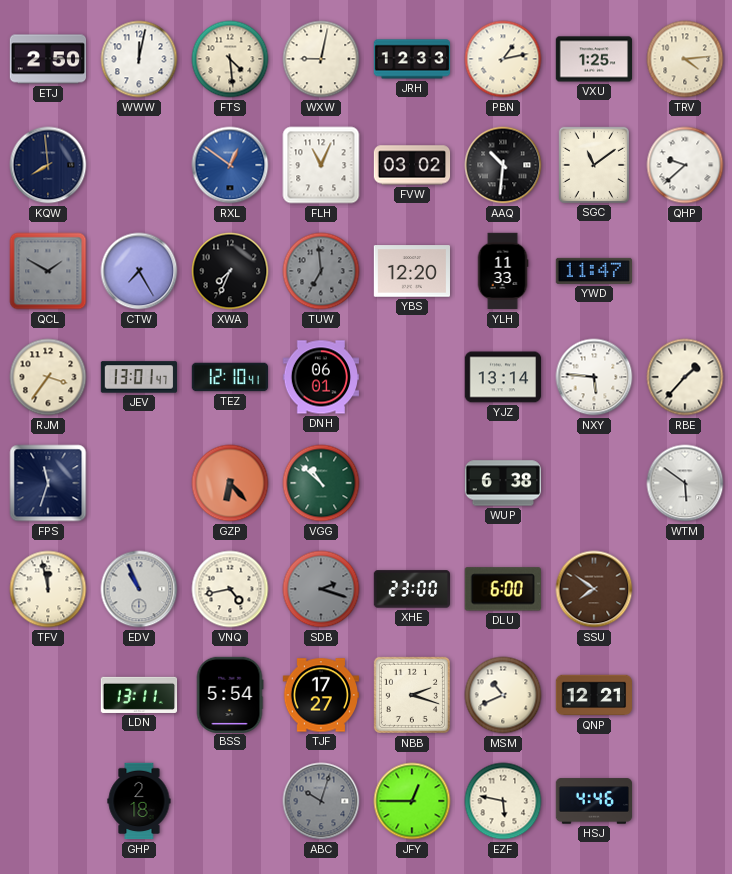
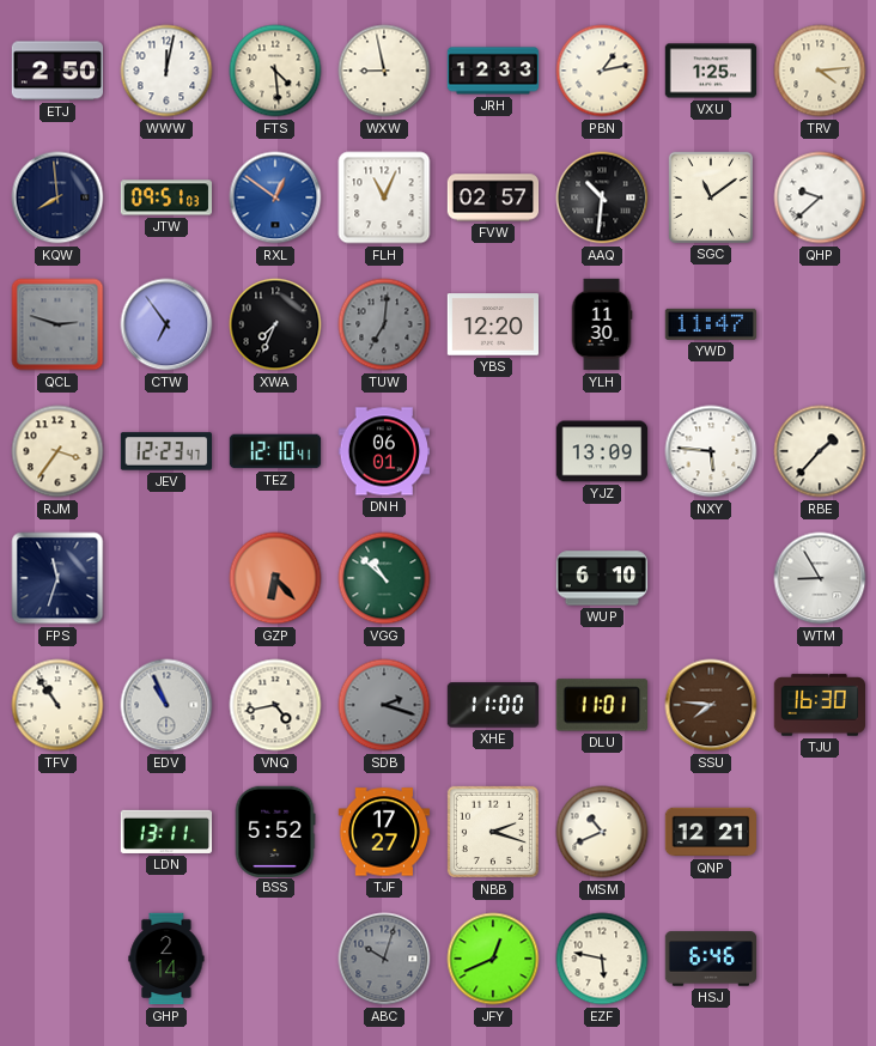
WXW: 9:02 -> 8:58
JTW: none -> 09:51
FVW: 03:02 -> 02:57
QCL: 1:50 -> 2:48
CTW: 7:25 -> 6:54
TUW: 6:59 -> 7:01
YLH: 11:33 -> 11:30
JEV: 13:01 -> 12:23
YJZ: 13:14 -> 13:09
WUP: 6:38 -> 6:10
WTM: 5:51 -> 8:55
TFV: 11:58 -> 10:54
XHE: 23:00 -> 11:00
DLU: 6:00 -> 11:01
SSU: 7:51 -> 7:46
TJU: none -> 16:30
BSS: 5:54 -> 5:52
GHP: 2:18 -> 2:14
JFY: 12:45 -> 12:41
HSJ: 4:46 -> 6:46
